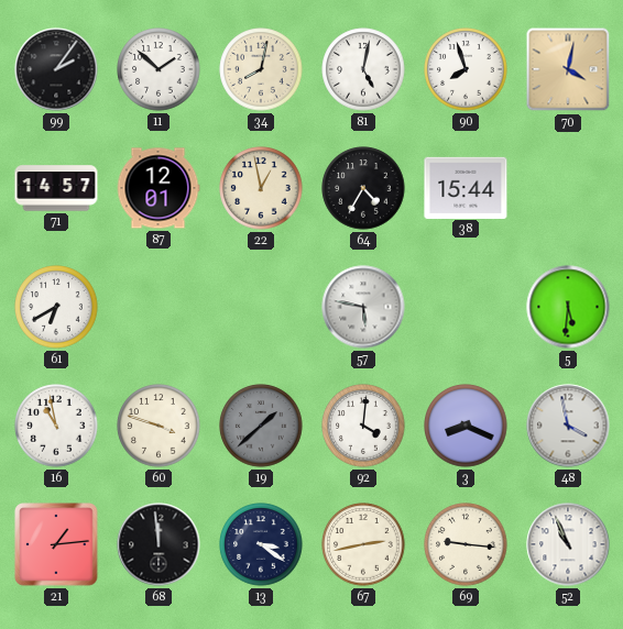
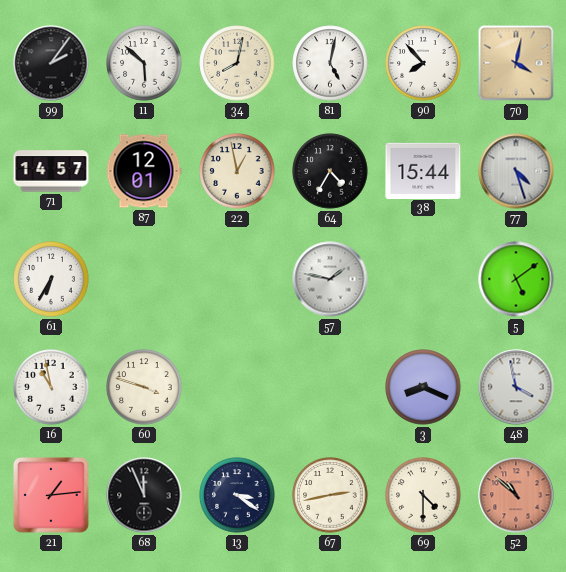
11: 1:52 -> 5:52
90: 7:57 -> 7:53
77: none -> 4:27
61: 6:40 -> 6:35
57: 5:47 -> 1:47
5: 5:31 -> 5:09
19: 1:38 -> none
92: 4:01 -> none
68: 11:59 -> 11:56
69: 9:16 -> 4:30
52: 10:56 -> 10:52
52 dial: white -> salmon
